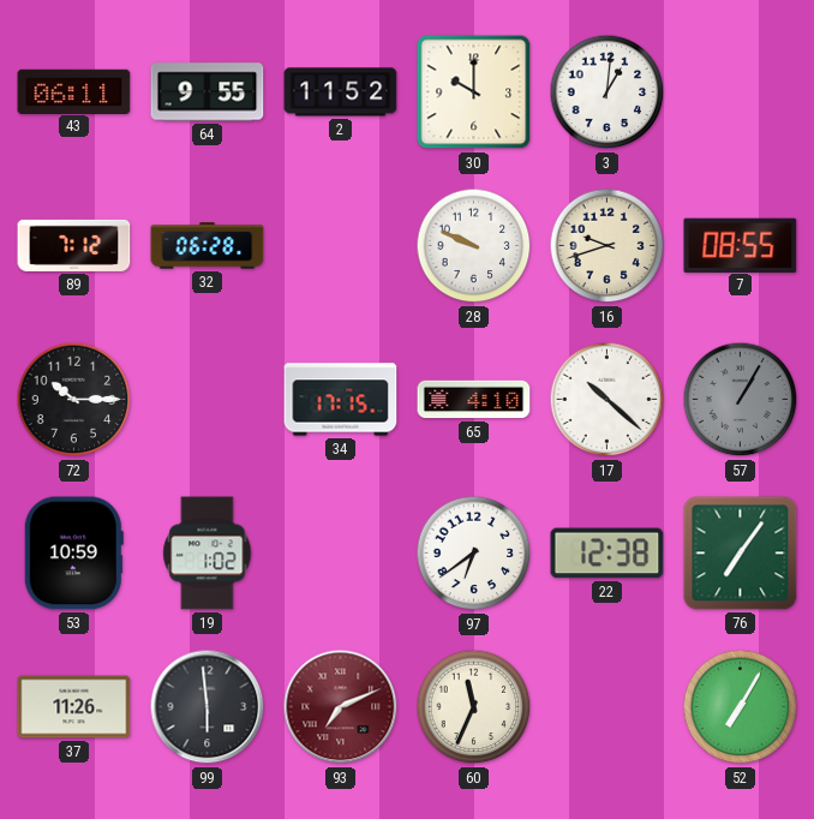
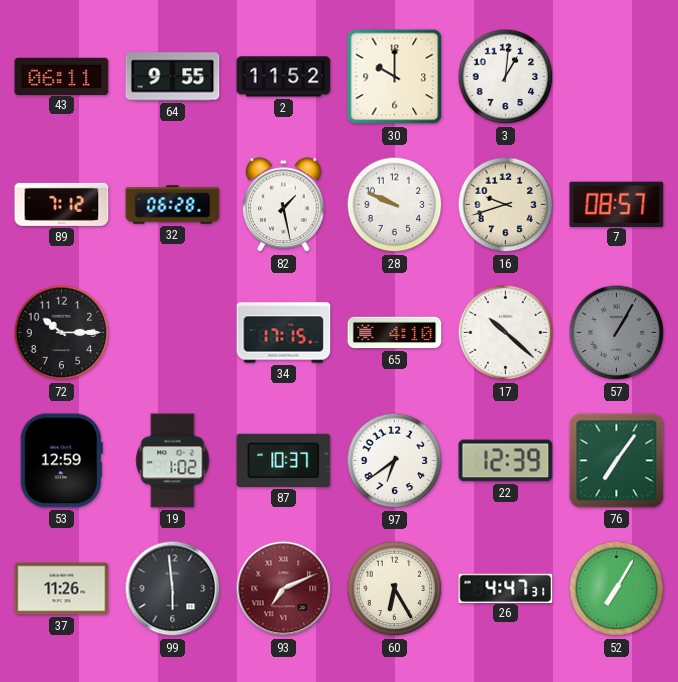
82: none -> 1:28
7: 08:55 -> 08:57
53: 10:59 -> 12:59
87: none -> 10:37
22: 12:38 -> 12:39
60: 11:34 -> 6:25
26: none -> 4:47
